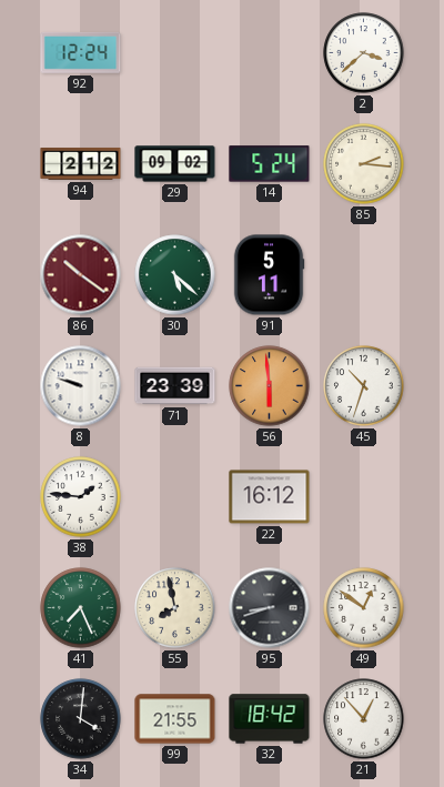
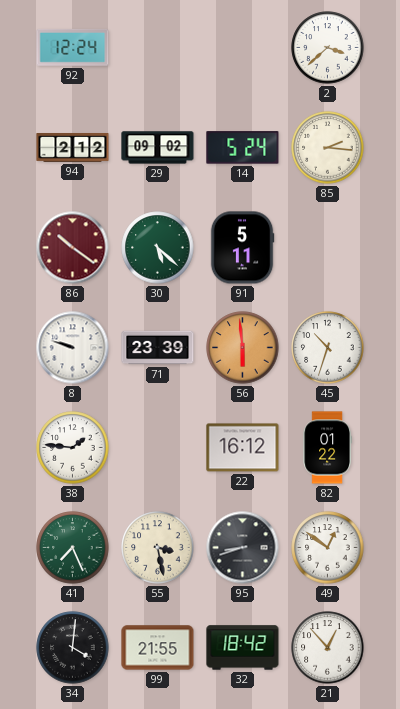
82: none -> 01:22
55: 7:58 -> 3:28
